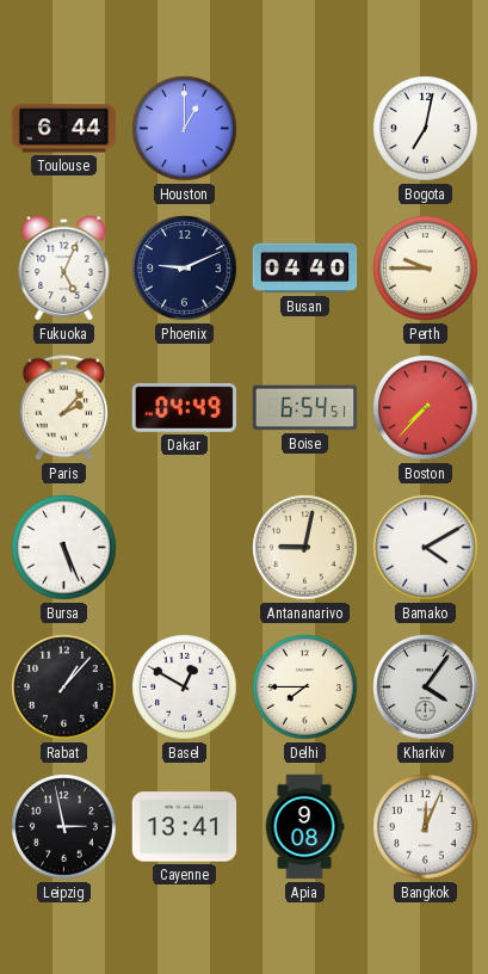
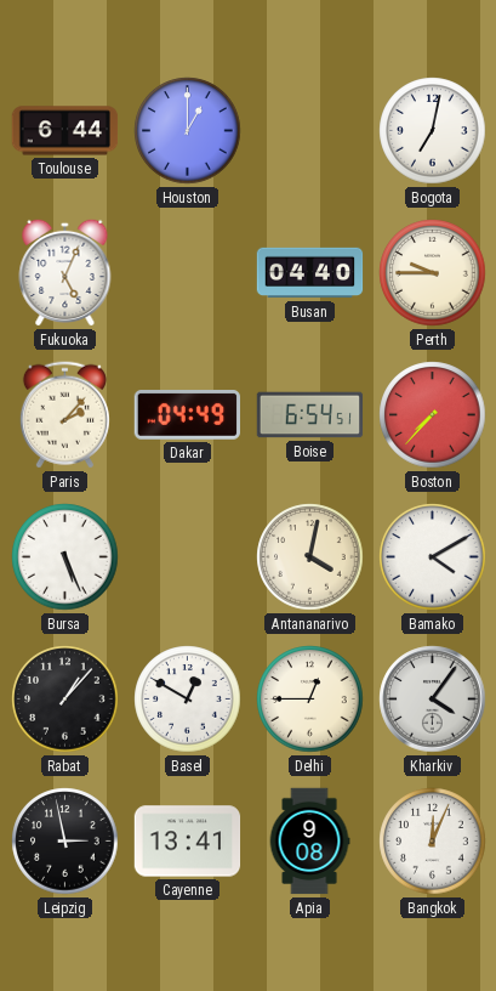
Phoenix: 9:11 -> none
Antananarivo: 9:02 -> 4:02
Delhi: 7:45 -> 12:45
